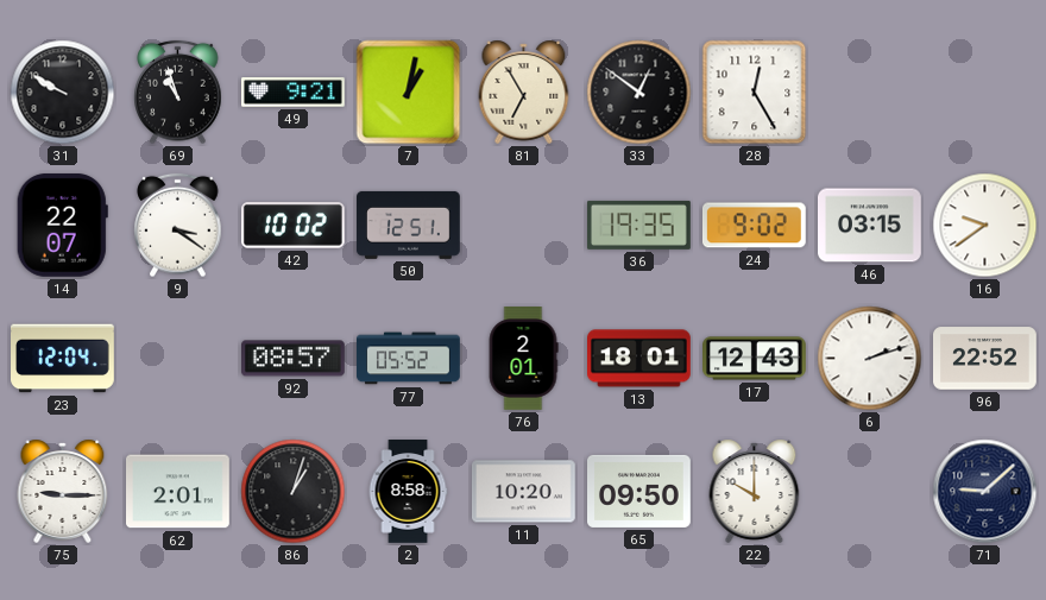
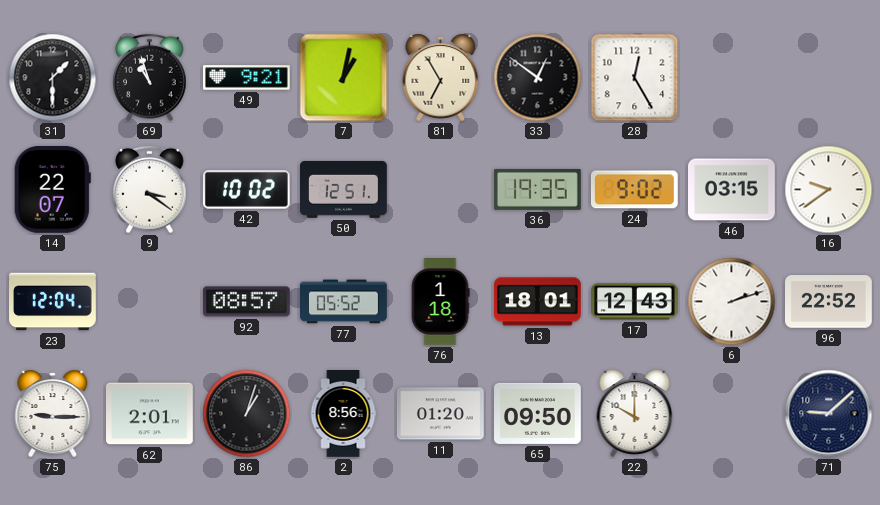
31: 9:50 -> 1:30
76: 2:01 -> 1:18
2: 8:58 -> 8:56
11: 10:20 -> 01:20
